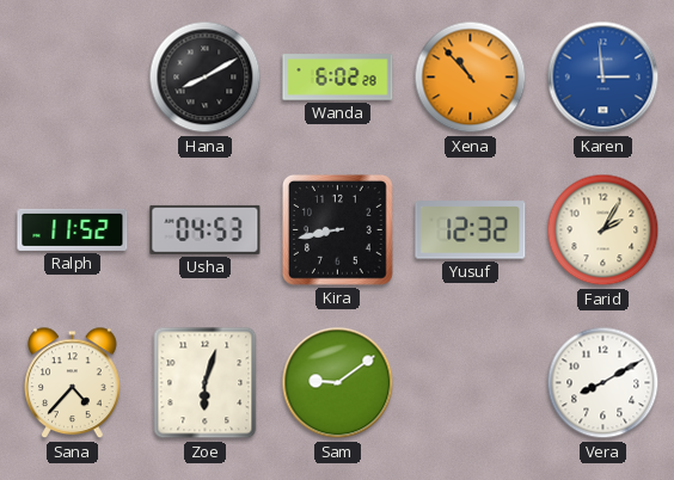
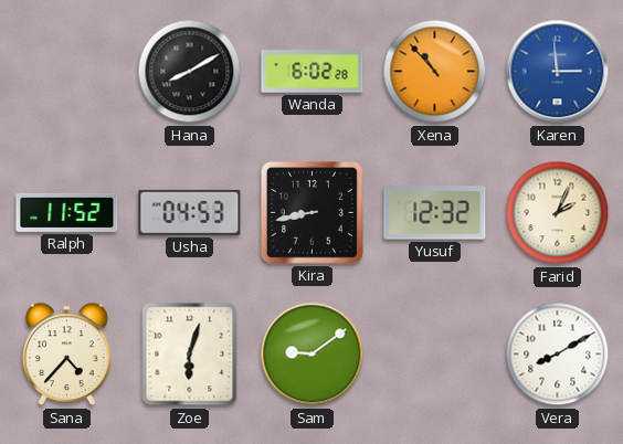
Farid: 2:05 -> 2:04
